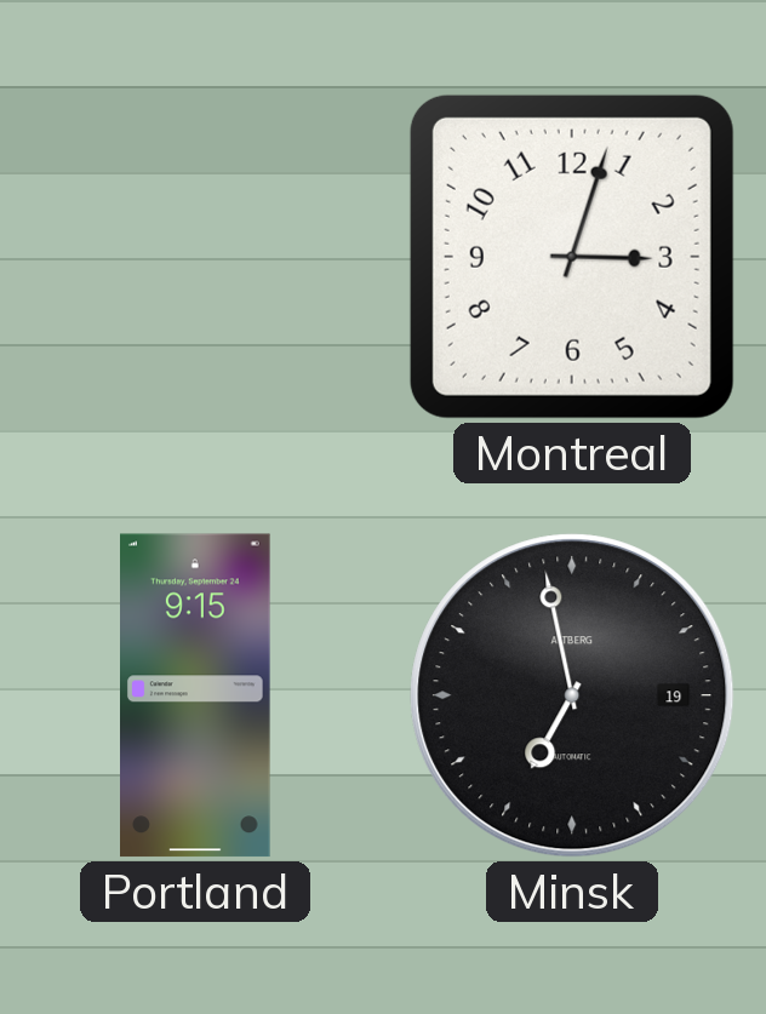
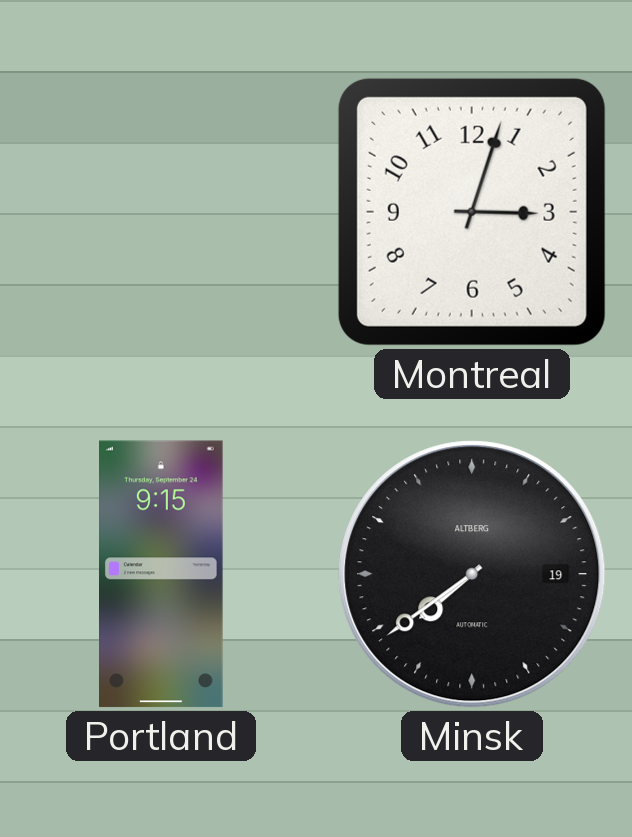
Minsk: 6:58 -> 7:39
